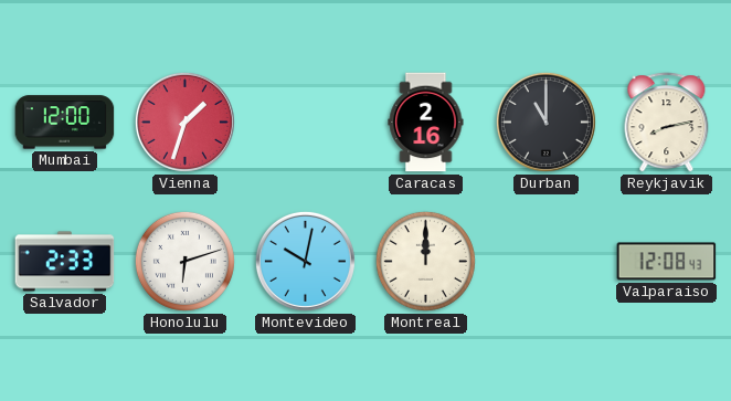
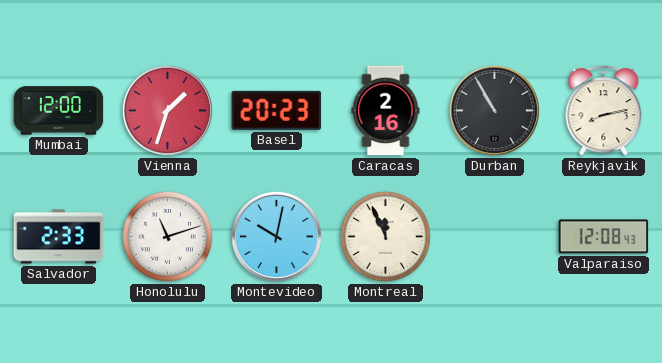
Basel: none -> 20:23
Durban: 11:00 -> 10:55
Honolulu: 6:12 -> 11:12
Montreal: 12:00 -> 11:56
